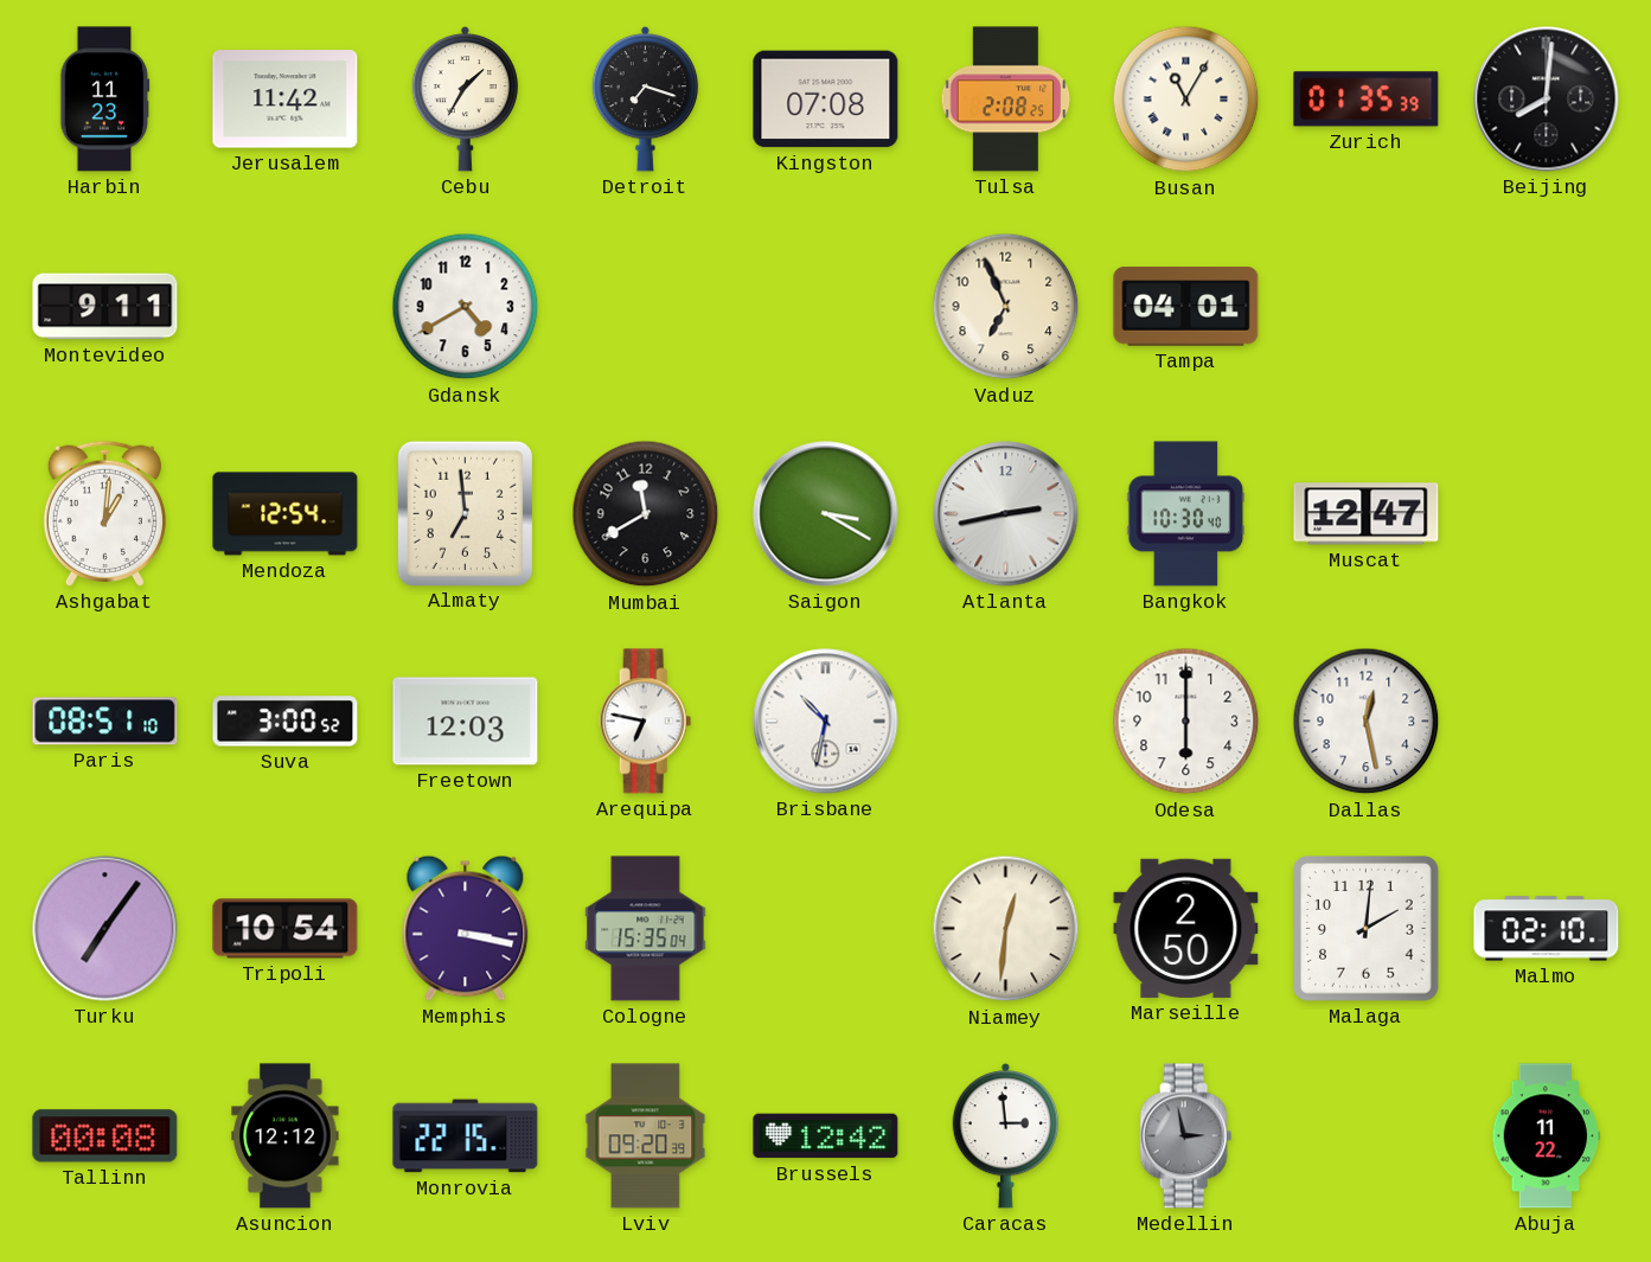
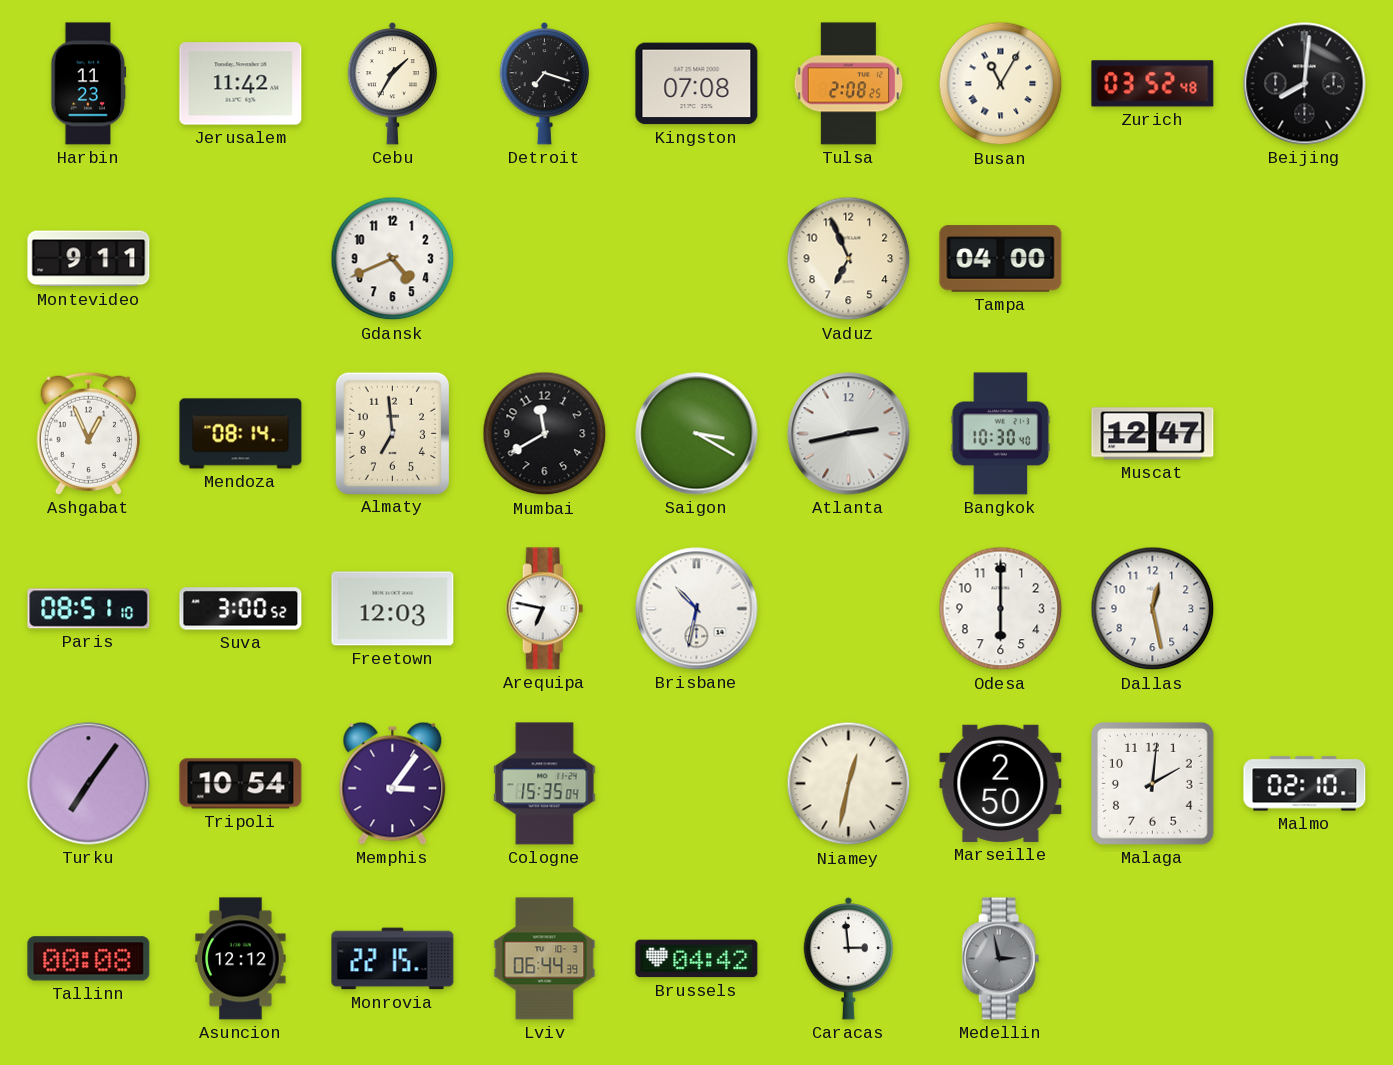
Zurich: 01:35 -> 03:52
Gdansk: 4:40 -> 4:41
Tampa: 04:01 -> 04:00
Ashgabat: 1:01 -> 12:56
Mendoza: 12:54 -> 08:14
Memphis: 3:17 -> 3:06
Niamey: 12:31 -> 12:32
Lviv: 09:20 -> 06:44
Brussels: 12:42 -> 04:42
Abuja: 11:22 -> none
